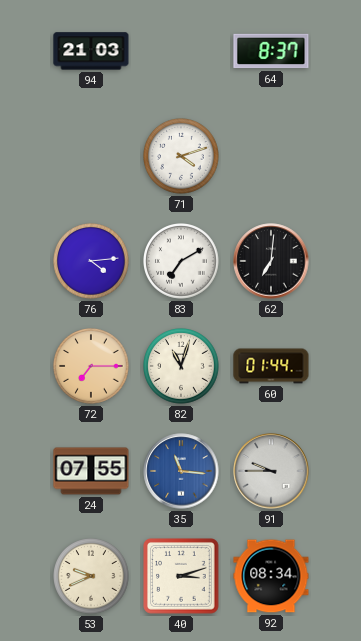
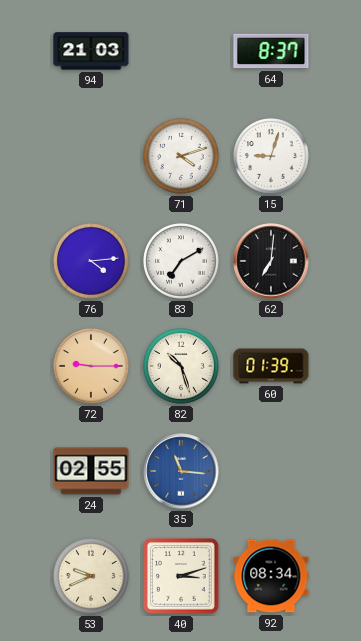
15: none -> 9:03
72: 7:15 -> 9:15
82: 11:03 -> 10:27
60: 01:44 -> 01:39
24: 07:55 -> 02:55
91: 9:45 -> none
